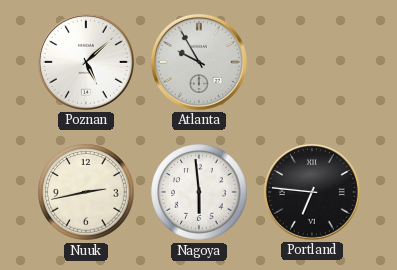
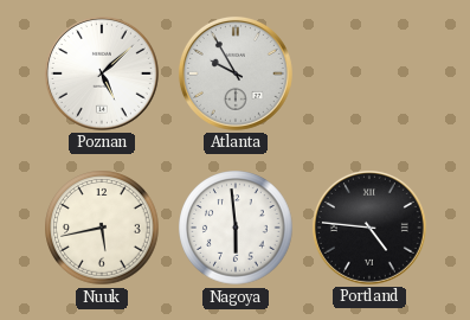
Nuuk: 2:43 -> 5:43
Portland: 6:46 -> 4:46
